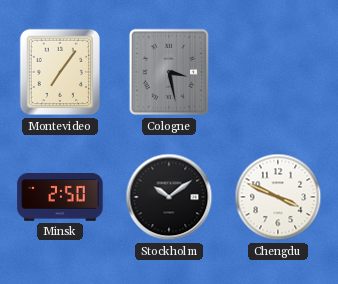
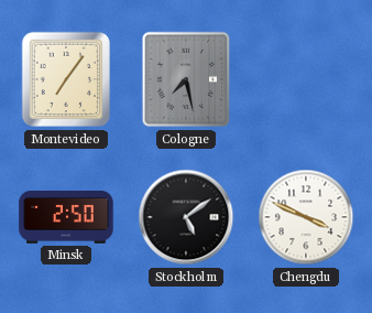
Cologne: 3:28 -> 7:28
Stockholm: 10:09 -> 5:09
